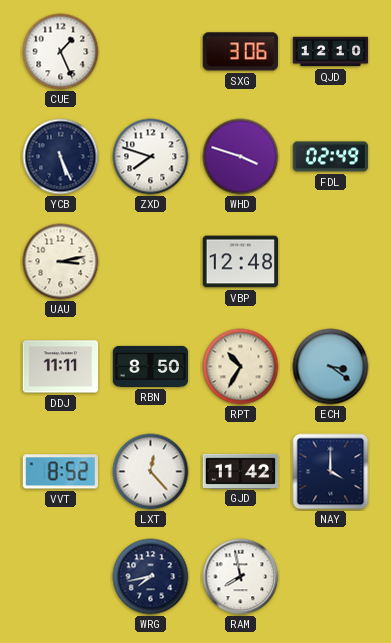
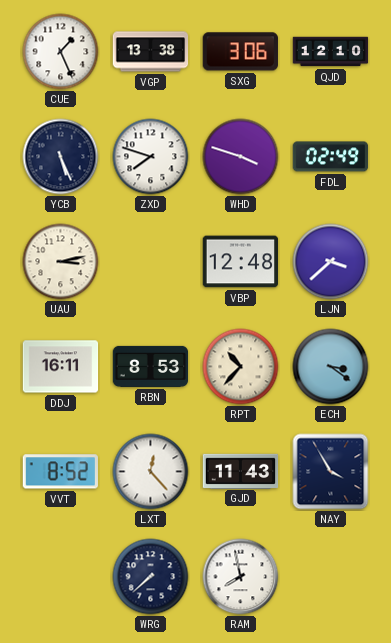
VGP: none -> 13:38
LJN: none -> 3:38
DDJ: 11:11 -> 16:11
RBN: 8:50 -> 8:53
RPT: 10:35 -> 10:37
GJD: 11:42 -> 11:43
NAY: 4:00 -> 3:55
WRG: 7:43 -> 7:38
